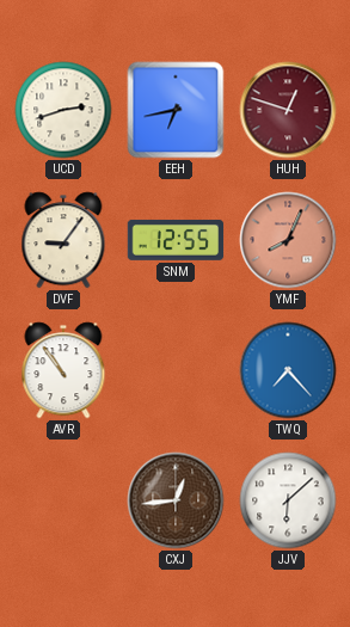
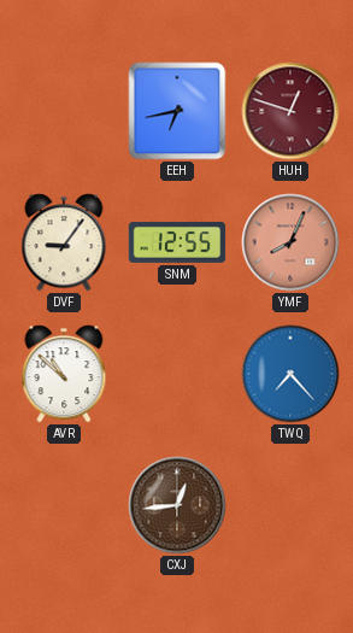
UCD: 2:42 -> none
AVR: 10:54 -> 10:52
JJV: 6:08 -> none
